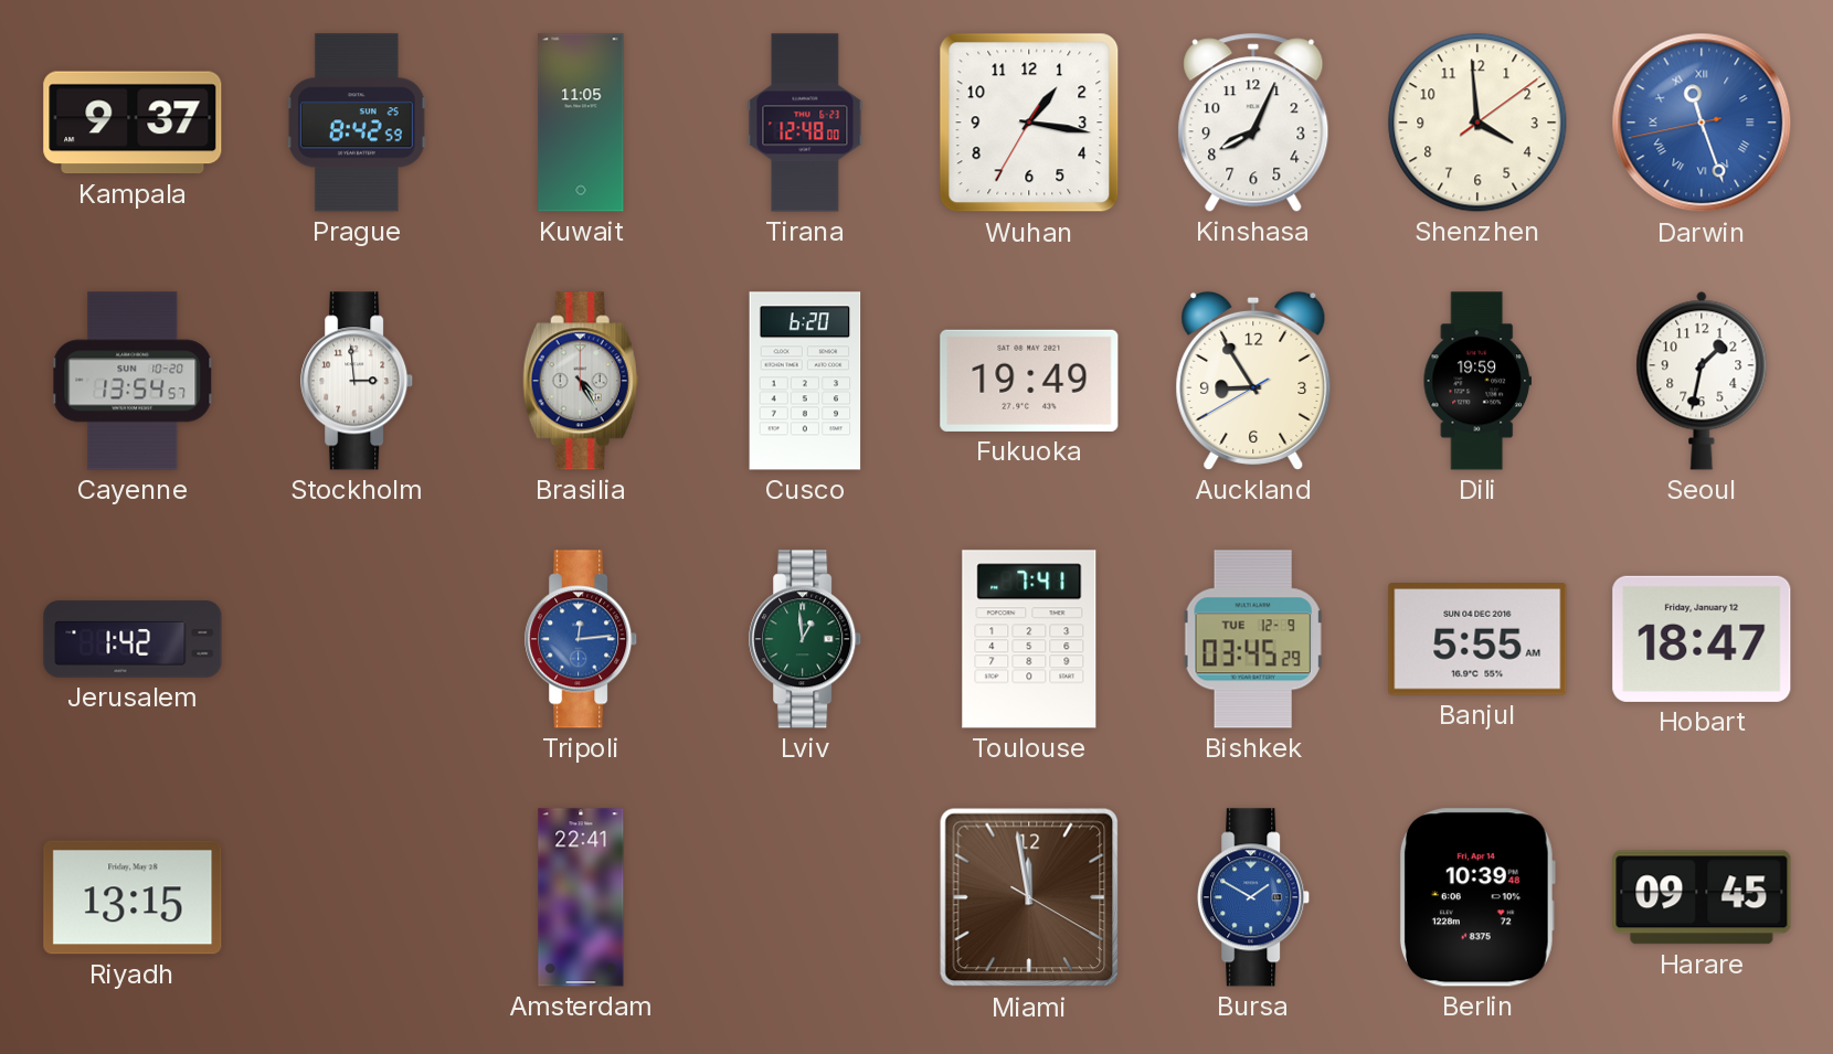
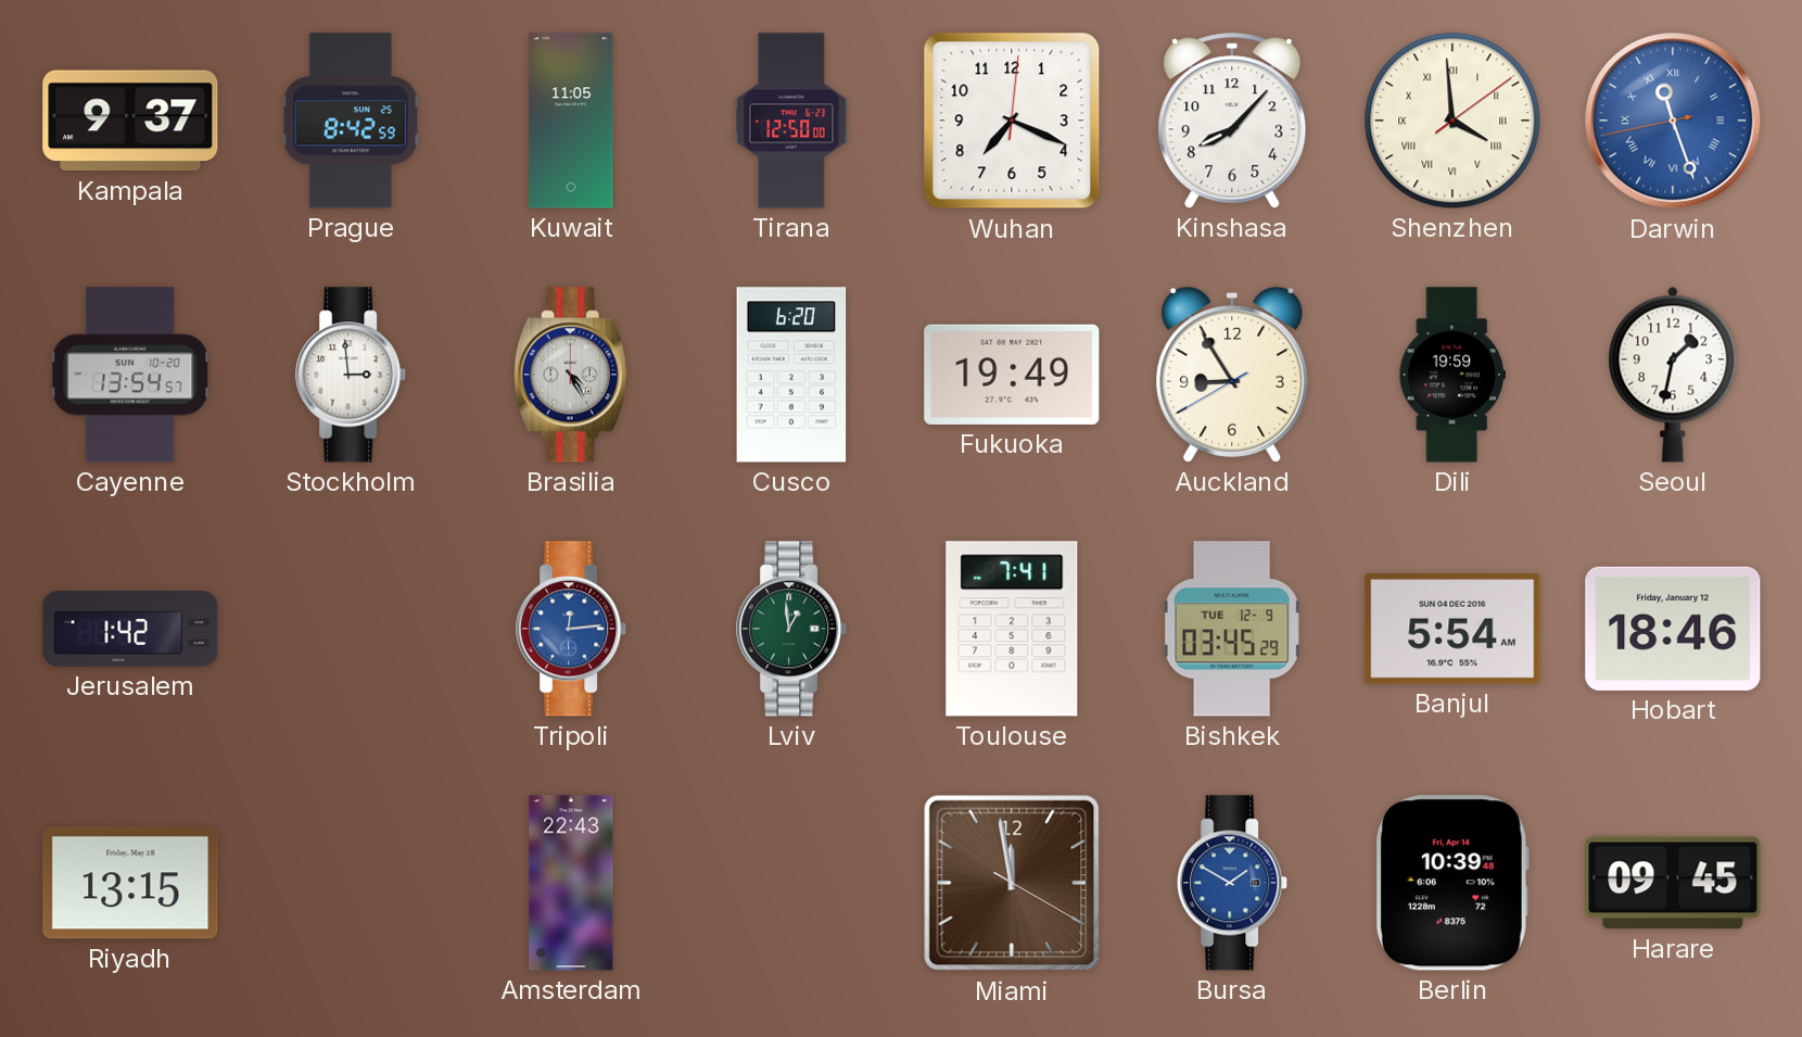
Tirana: 12:48 -> 12:50
Wuhan: 1:16 -> 7:19
Kinshasa: 8:04 -> 8:07
Shenzhen numerals: Arabic -> Roman
Banjul: 5:55 -> 5:54
Hobart: 18:47 -> 18:46
Amsterdam: 22:41 -> 22:43
